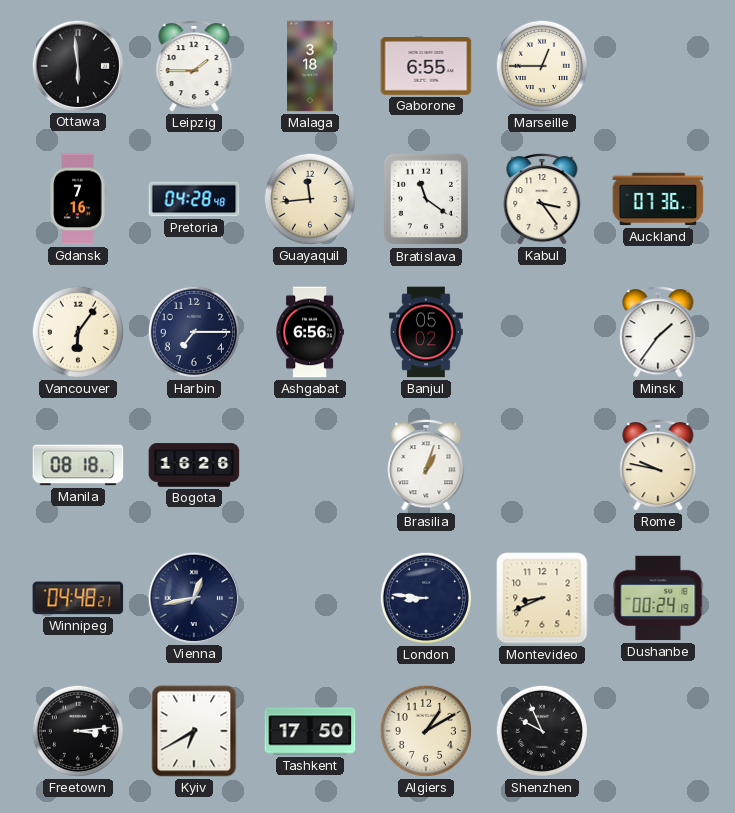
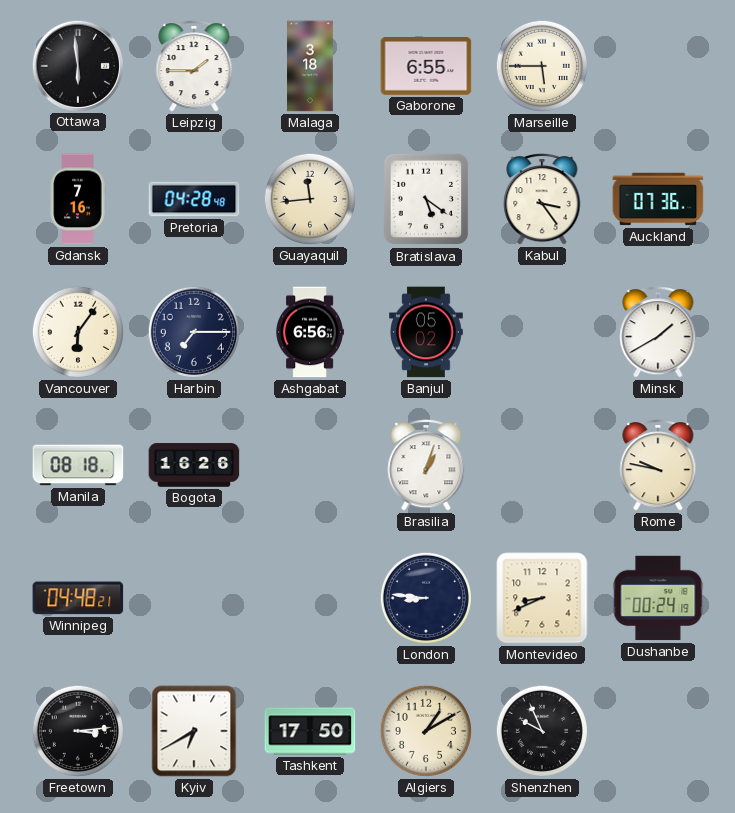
Marseille: 12:45 -> 5:45
Bratislava: 11:21 -> 5:21
Minsk: 1:36 -> 1:40
Vienna: 12:43 -> none
